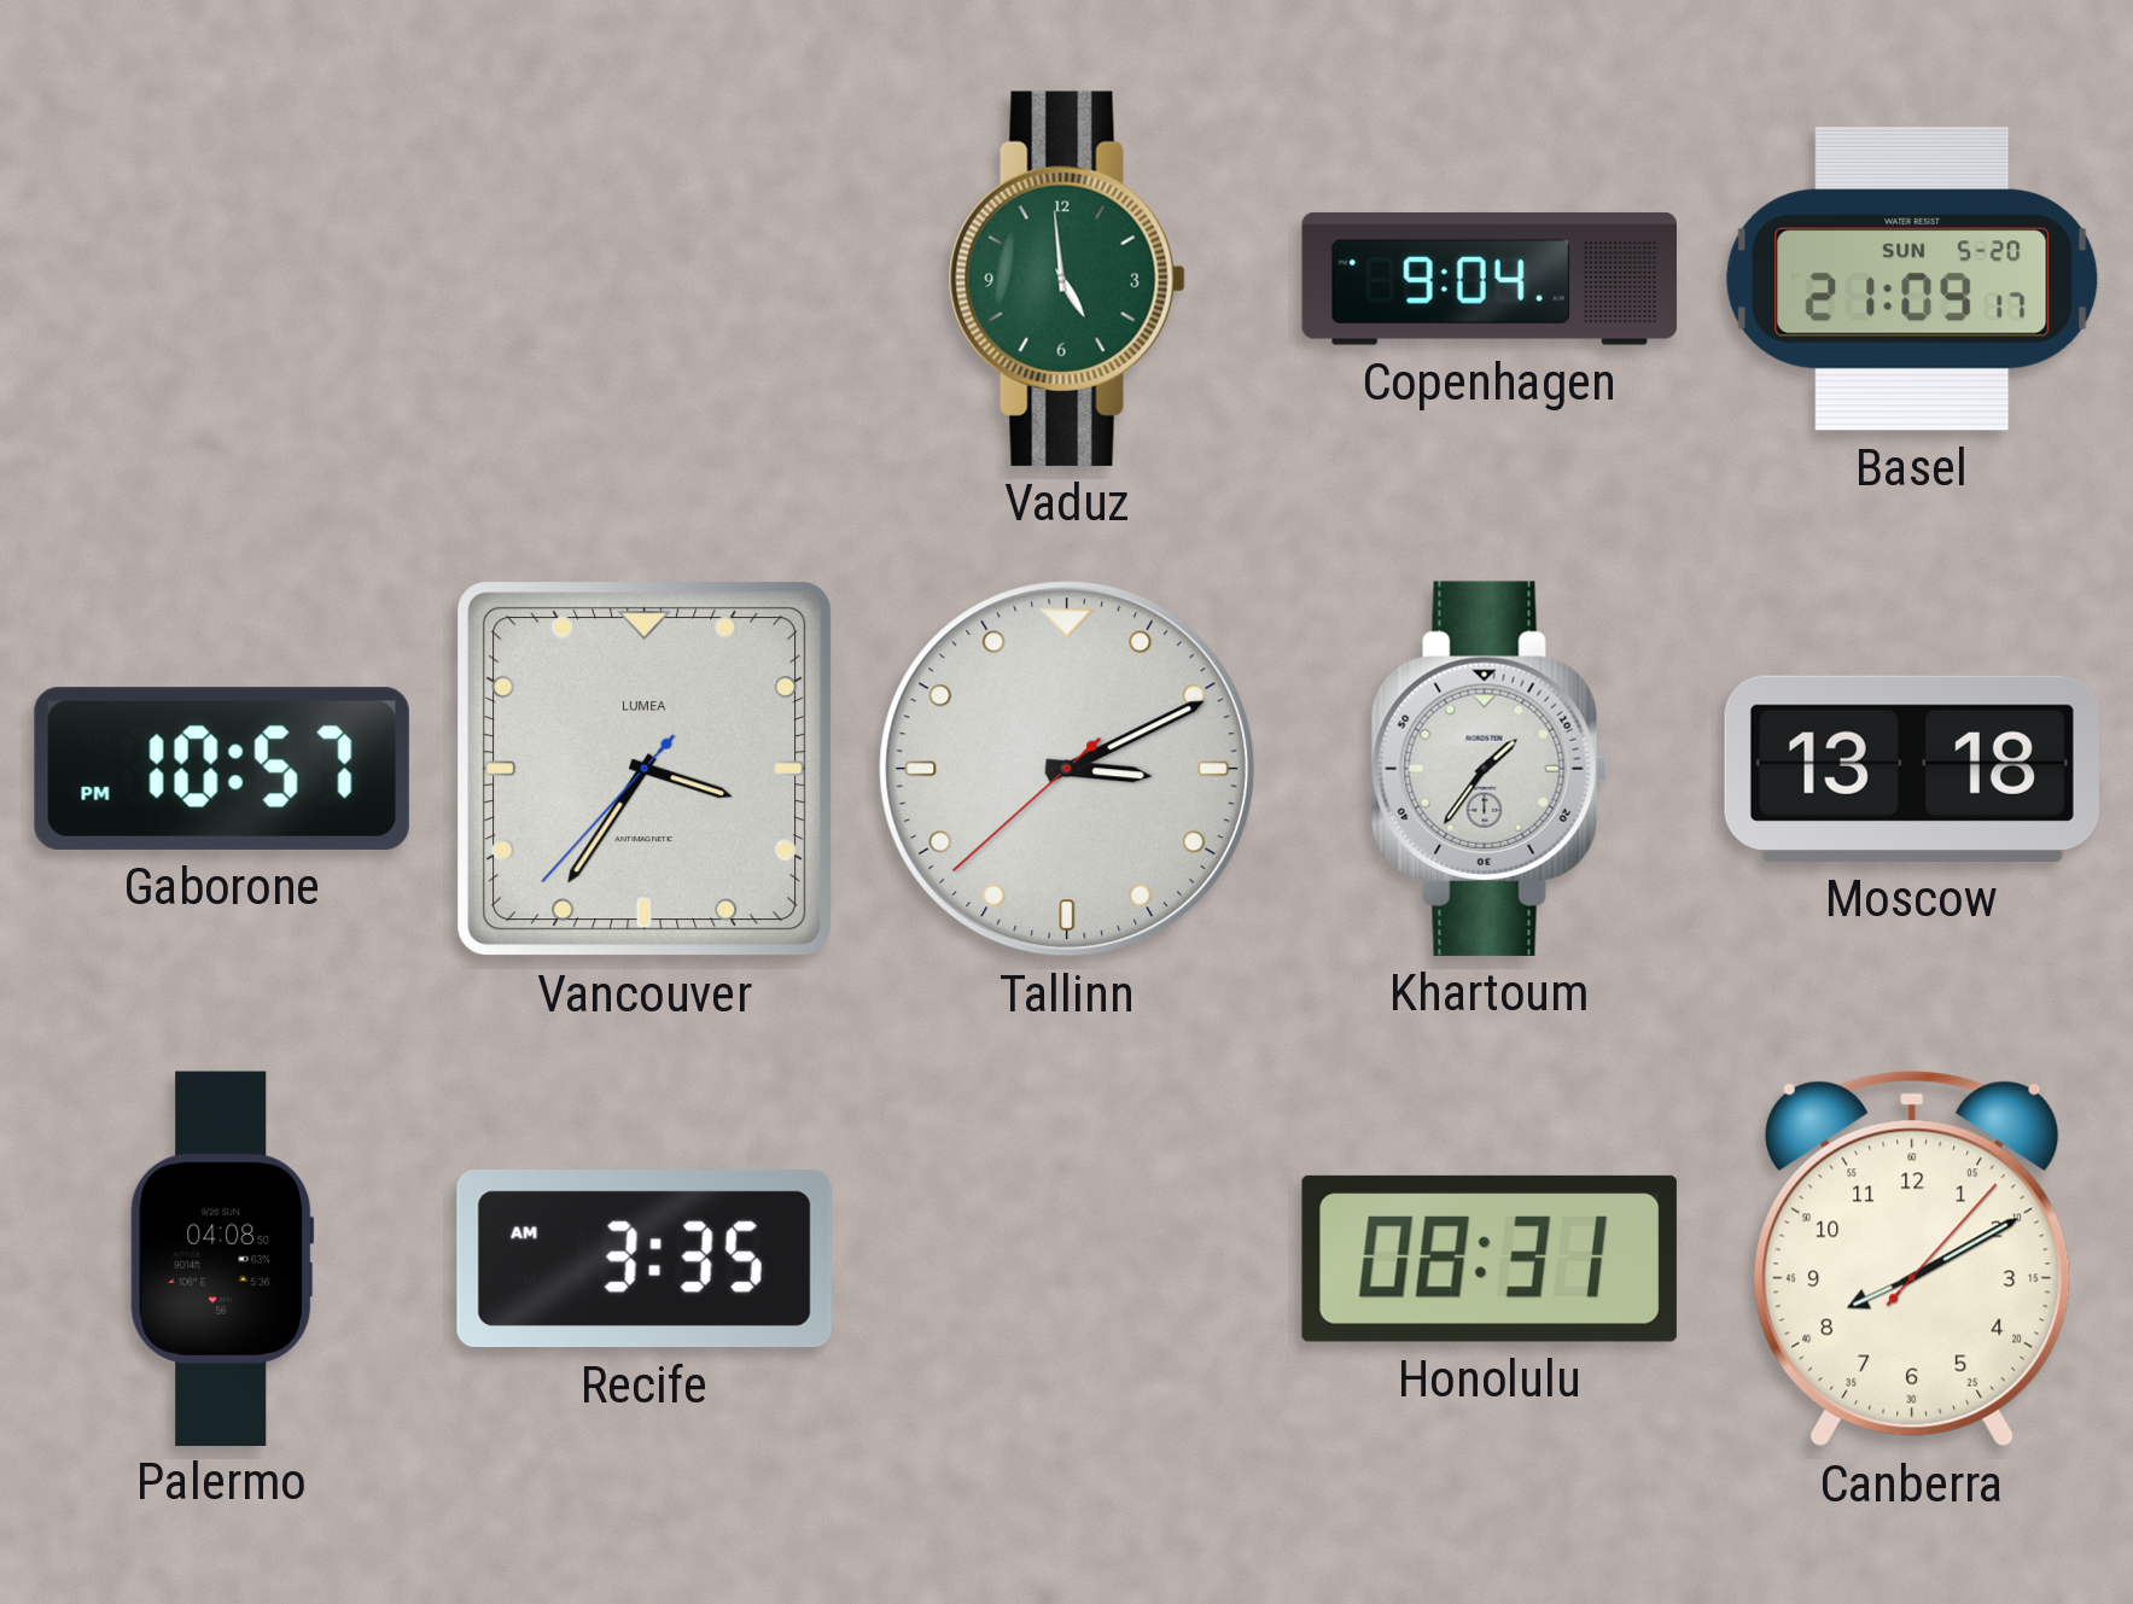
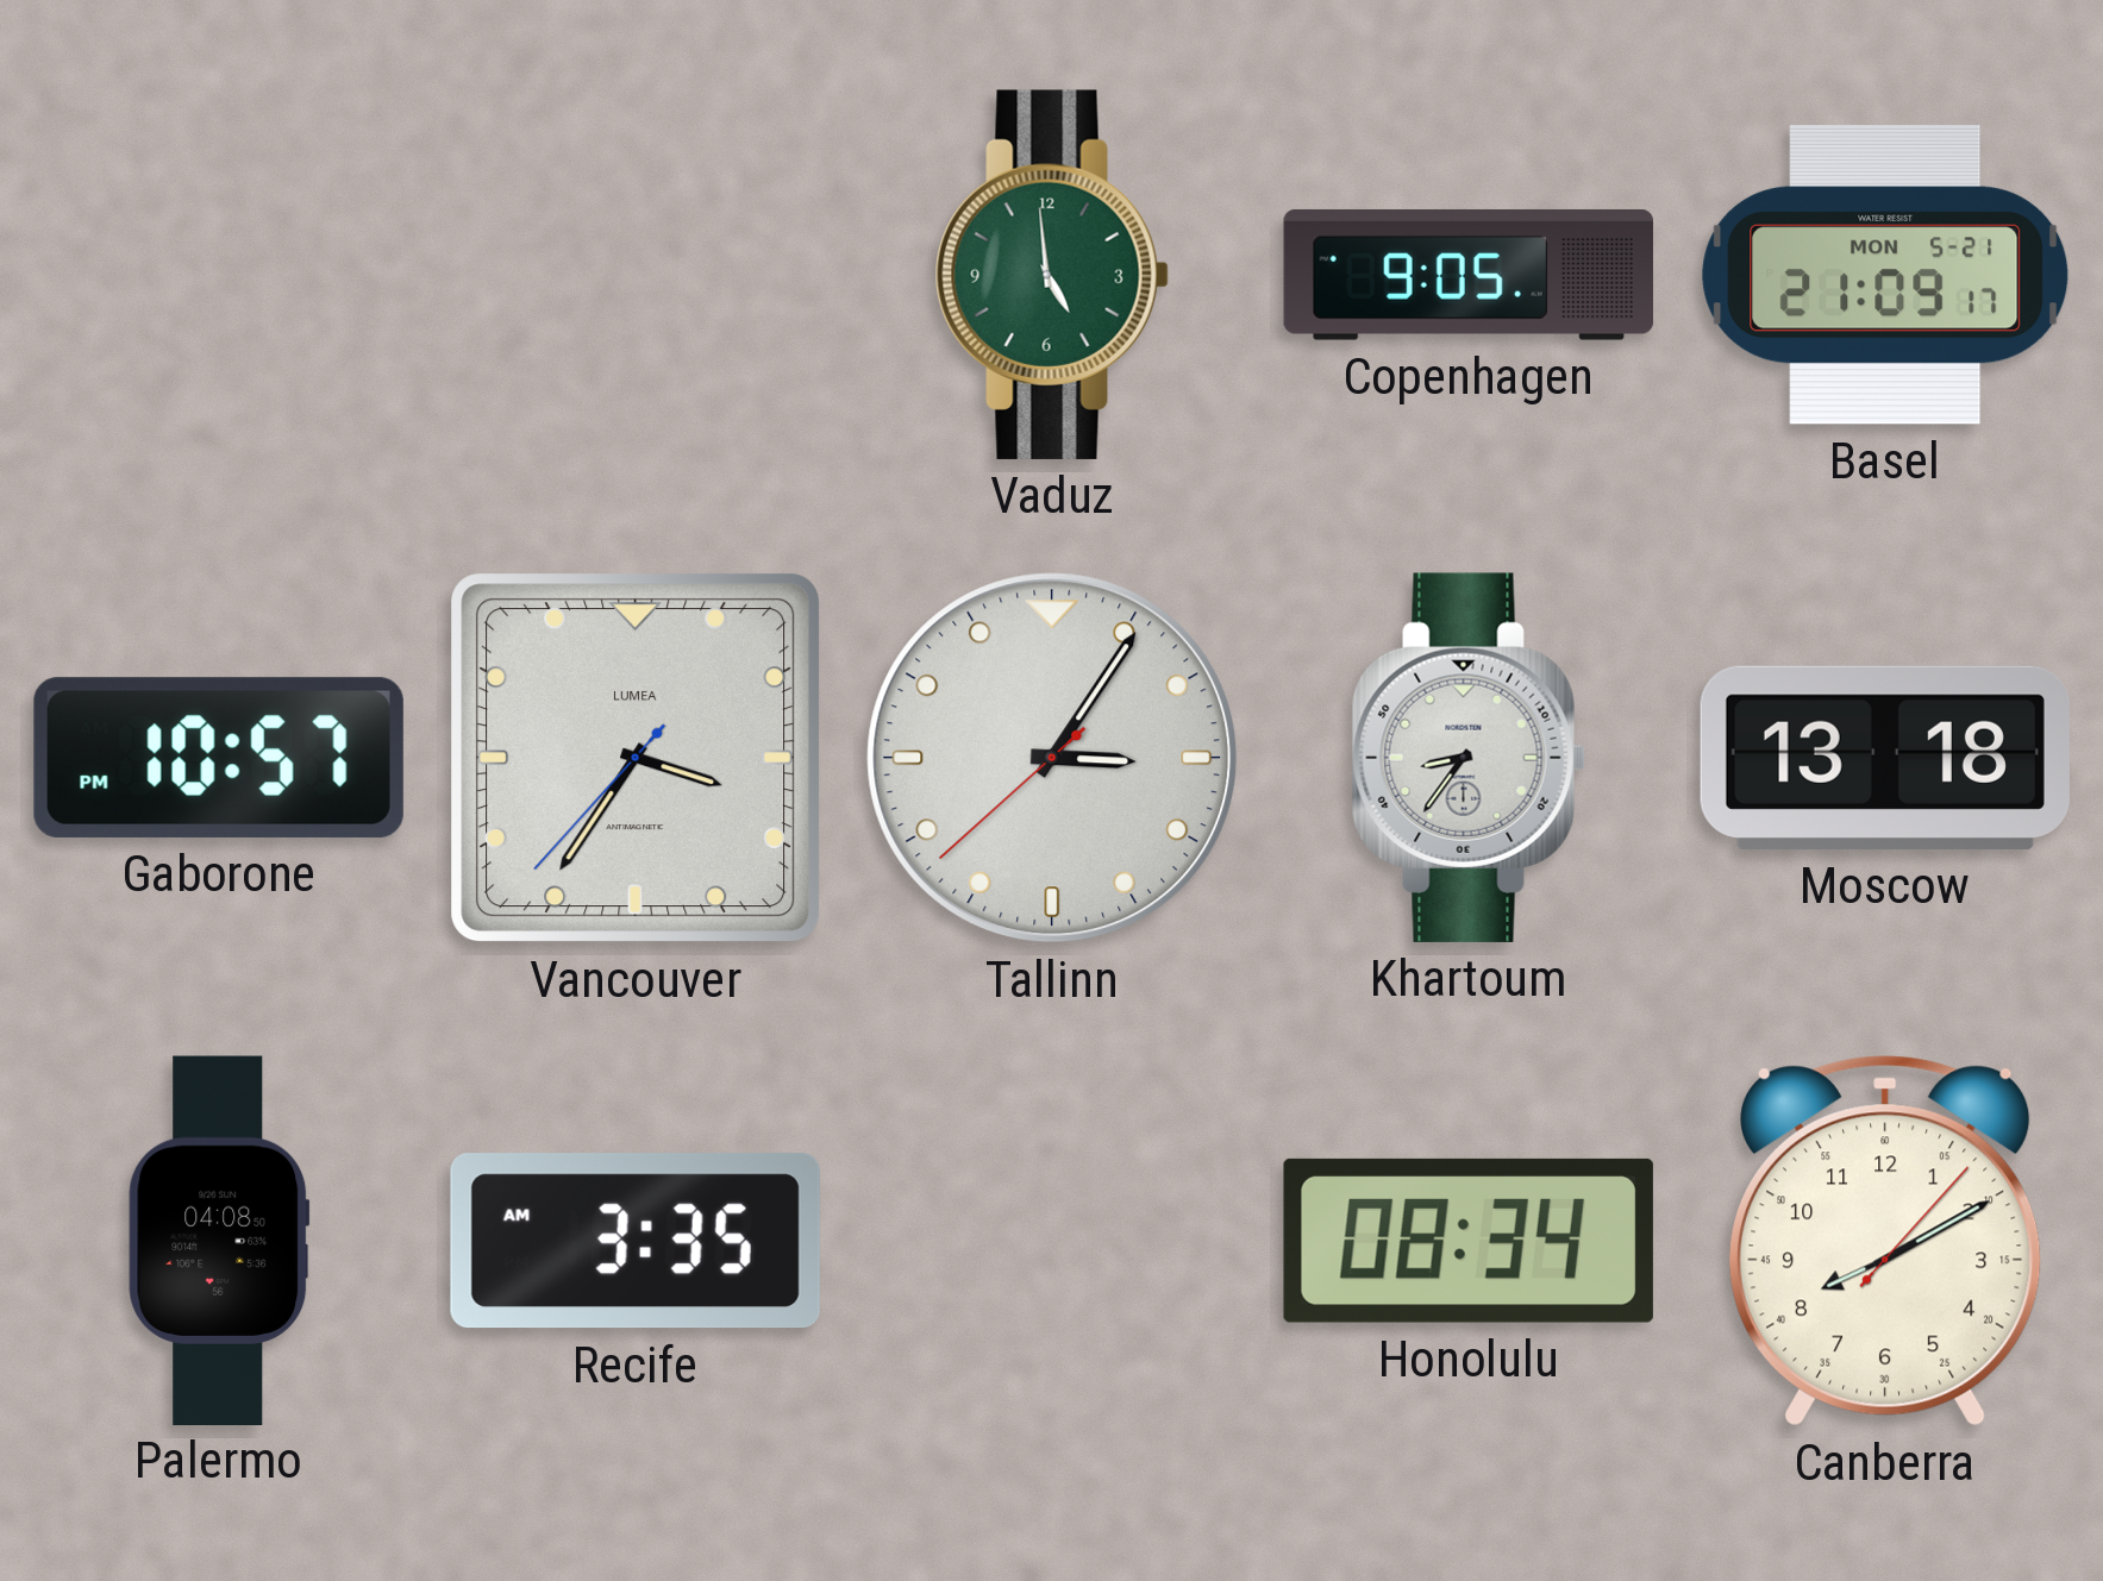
Copenhagen: 9:04 -> 9:05
Basel date: SUN 5-20 -> MON 5-21
Tallinn: 3:10 -> 3:05
Khartoum: 1:36 -> 8:36
Honolulu: 08:31 -> 08:34
